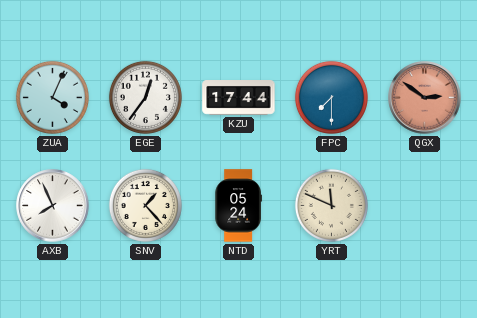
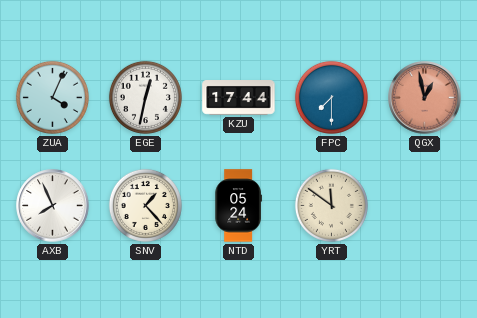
EGE: 12:36 -> 12:32
QGX: 2:51 -> 12:58
YRT: 11:49 -> 11:51
